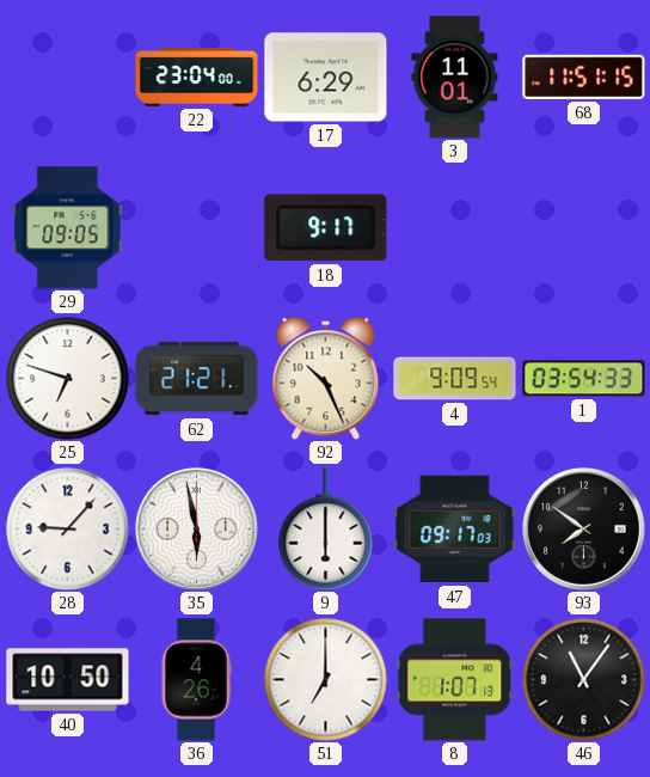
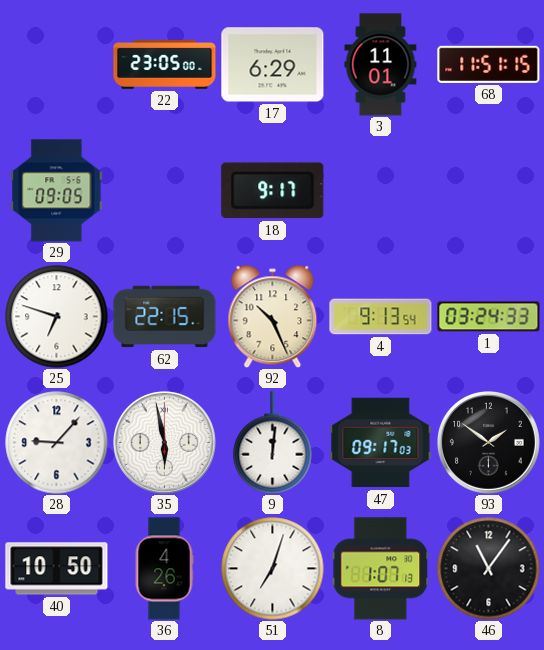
22: 23:04 -> 23:05
62: 21:21 -> 22:15
4: 9:09 -> 9:13
1: 03:54 -> 03:24
9: 6:00 -> 12:01
93: 7:51 -> 1:51
51: 7:00 -> 7:03
